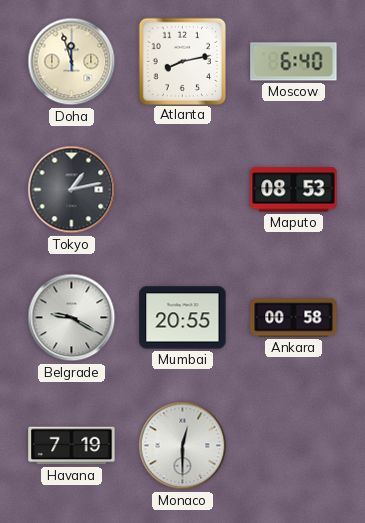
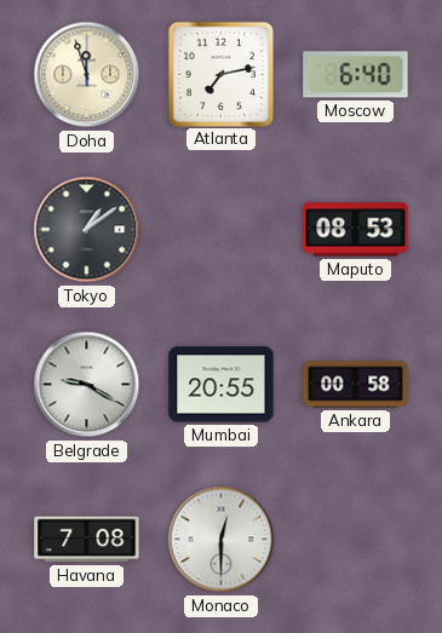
Atlanta: 8:13 -> 7:13
Tokyo: 1:13 -> 1:09
Havana: 7:19 -> 7:08
